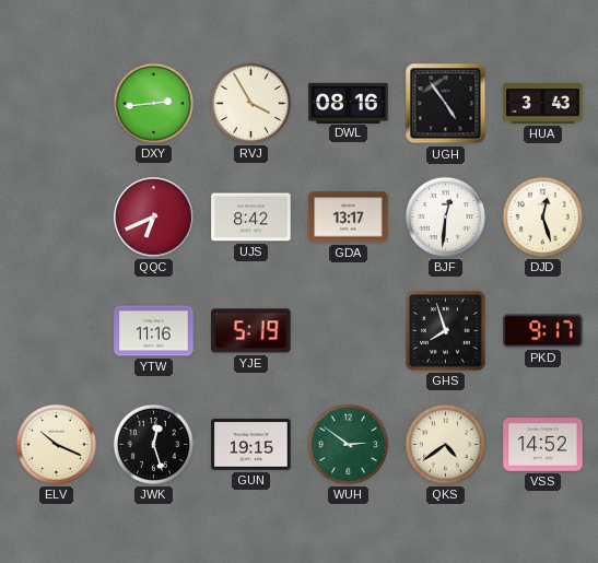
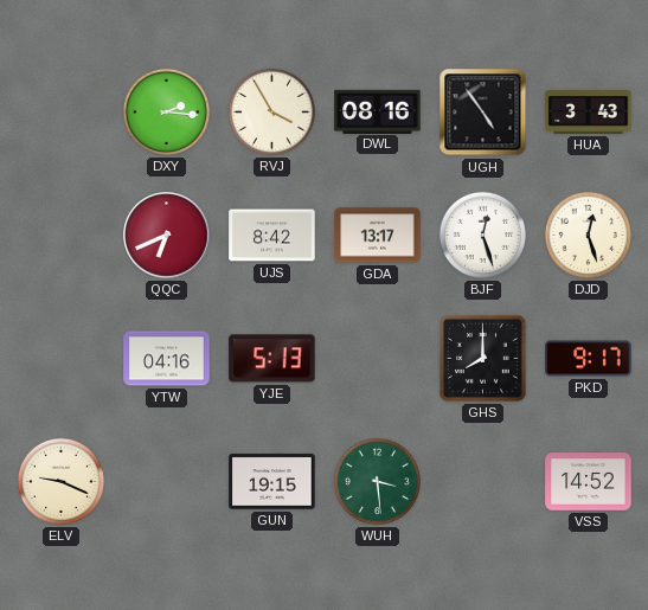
DXY: 2:44 -> 2:16
BJF: 12:31 -> 12:27
YTW: 11:16 -> 04:16
YJE: 5:19 -> 5:13
GHS: 7:57 -> 8:00
ELV: 10:19 -> 9:19
JWK: 12:27 -> none
WUH: 2:51 -> 3:29
QKS: 4:39 -> none
